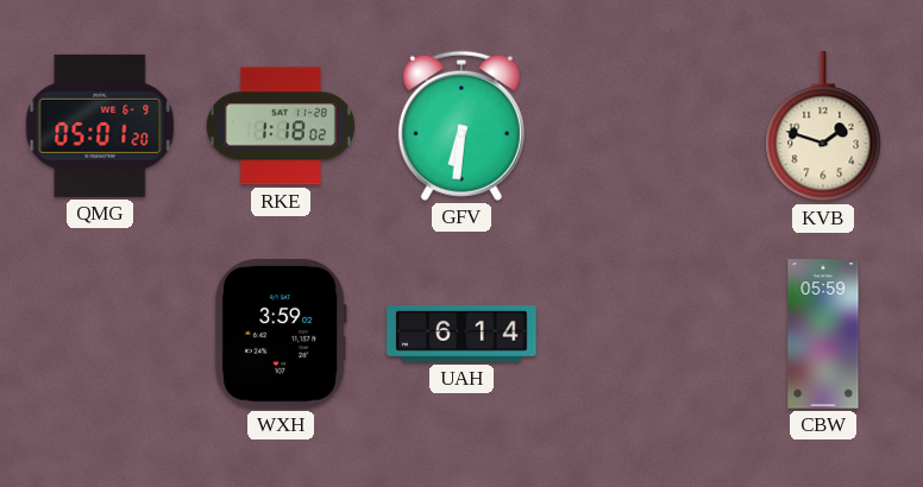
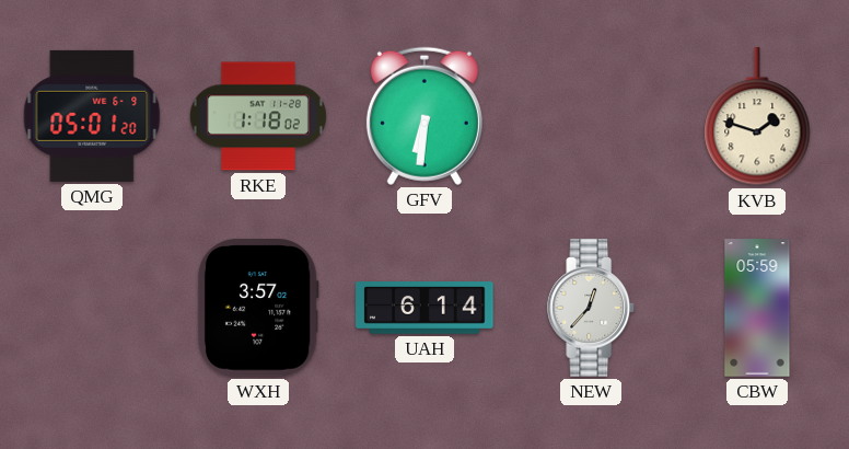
WXH: 3:59 -> 3:57
NEW: none -> 12:37
